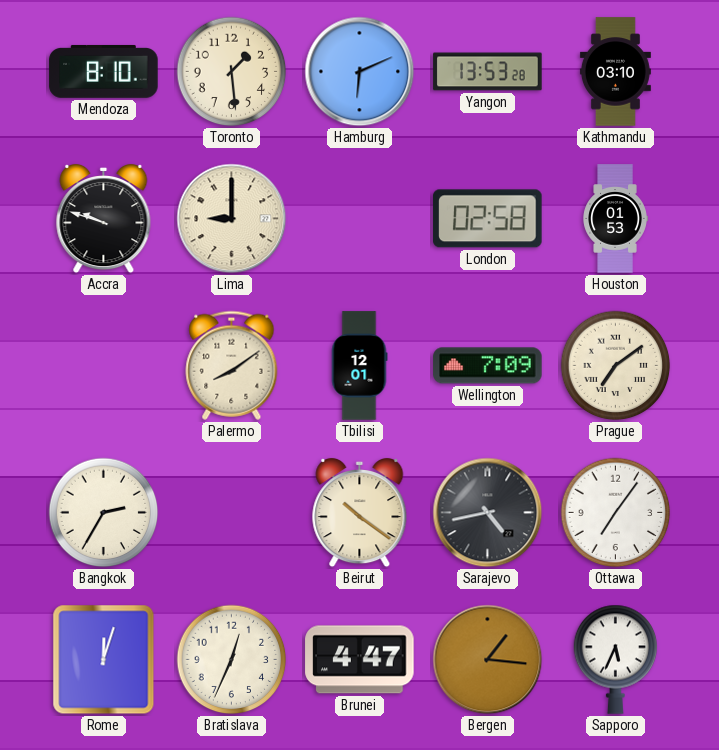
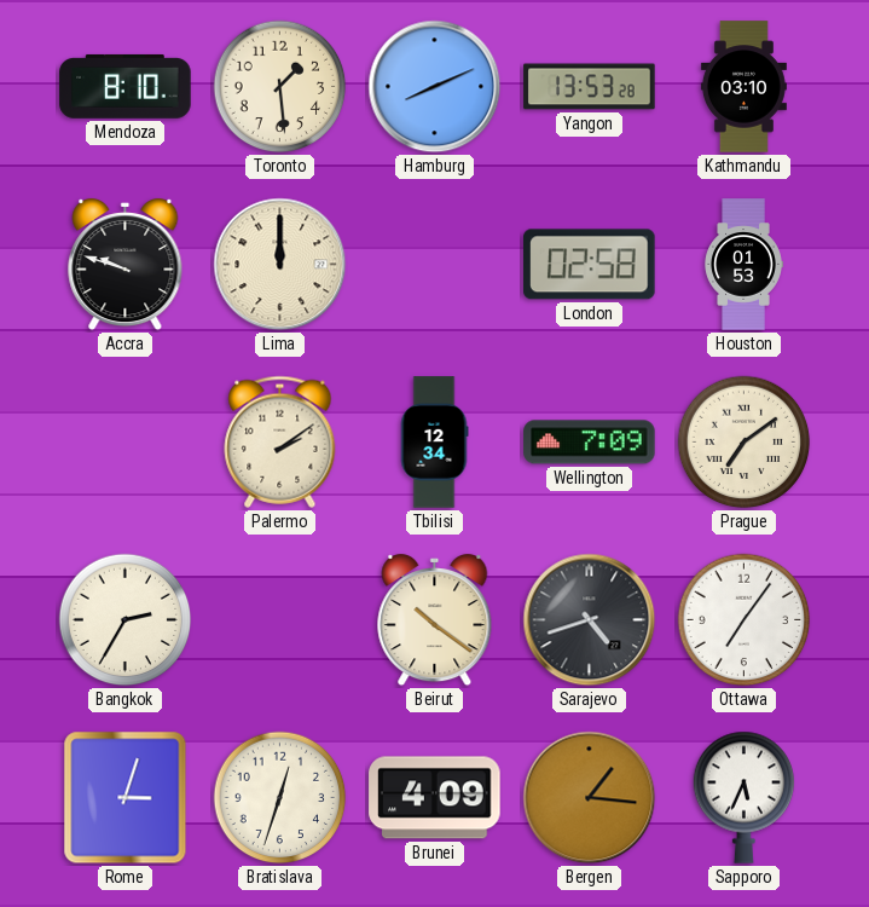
Hamburg: 6:11 -> 8:11
Lima: 9:00 -> 12:00
Palermo: 8:09 -> 2:09
Tbilisi: 12:01 -> 12:34
Sarajevo: 4:43 -> 4:42
Rome: 12:03 -> 3:03
Bratislava: 12:34 -> 12:33
Brunei: 4:47 -> 4:09
